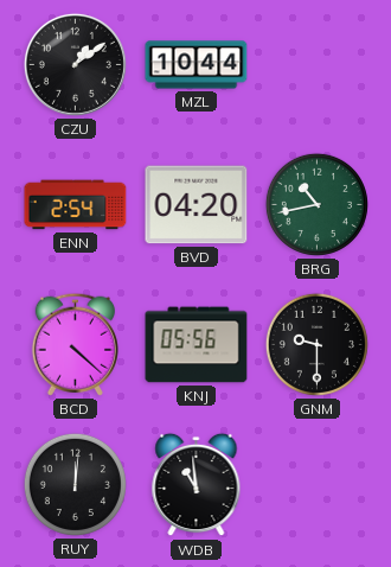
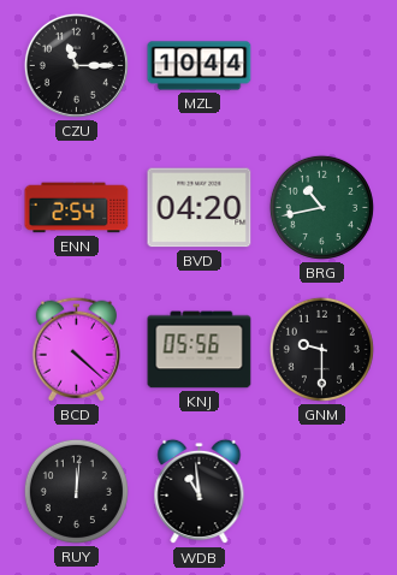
CZU: 1:09 -> 11:15
